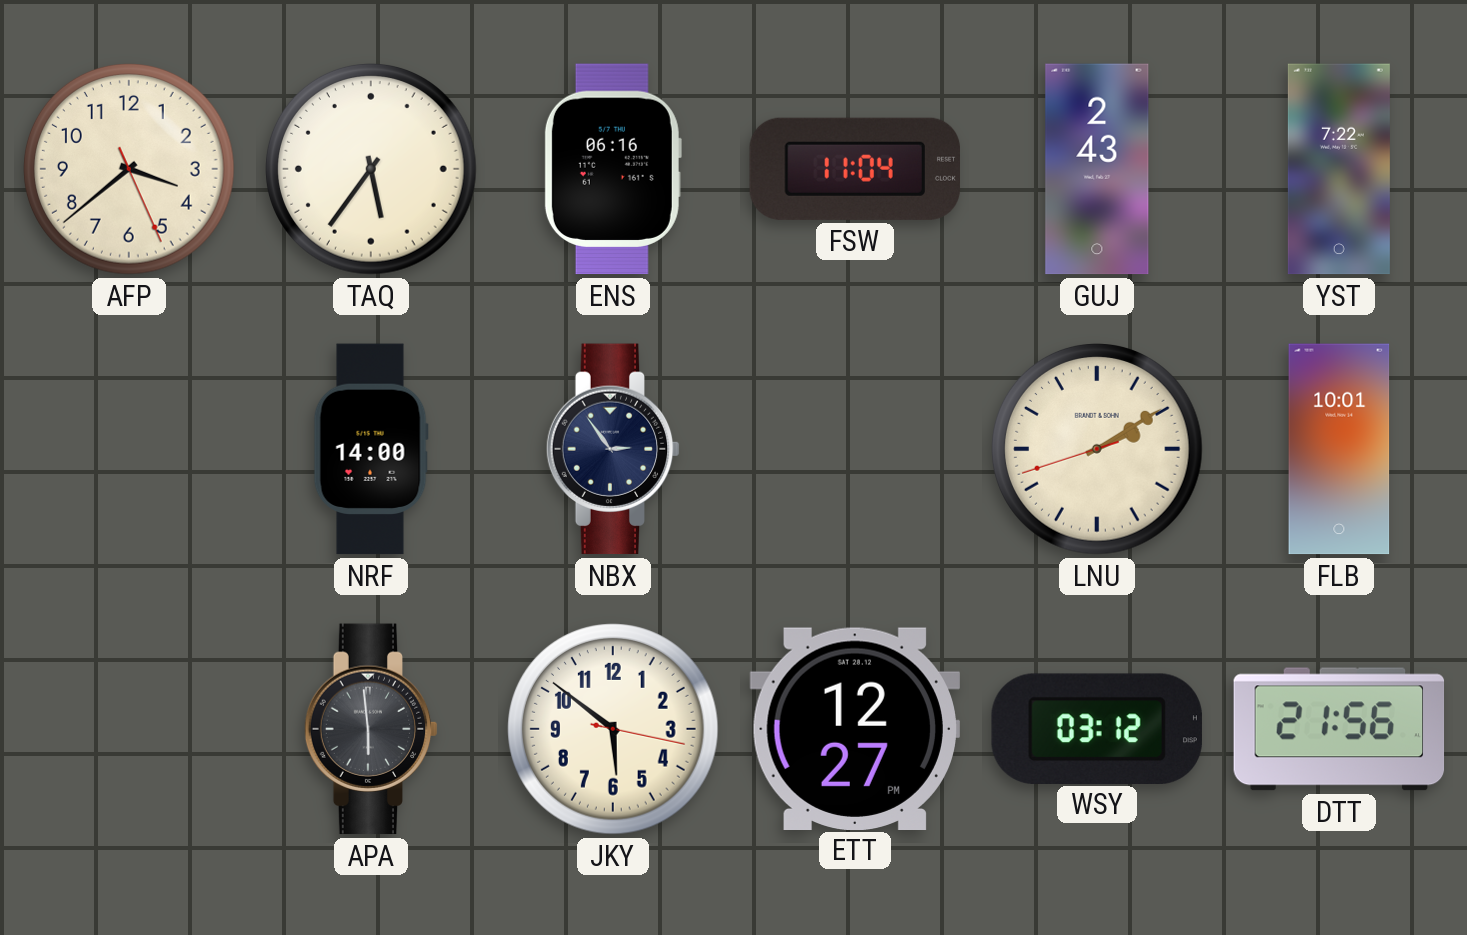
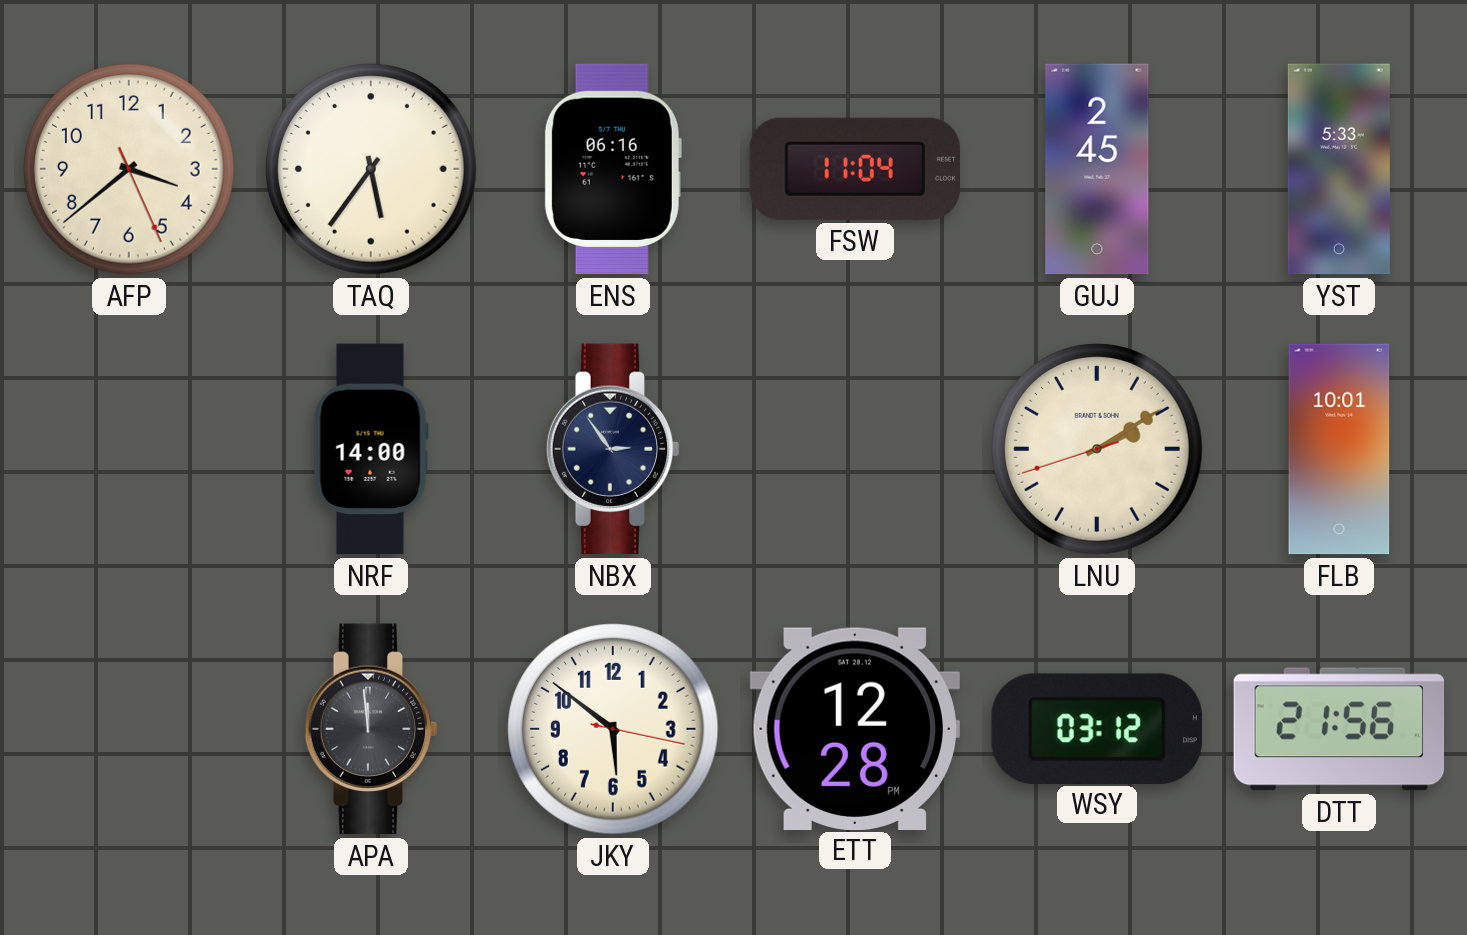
GUJ: 2:43 -> 2:45
YST: 7:22 -> 5:33
APA: 5:59 -> 11:59
ETT: 12:27 -> 12:28
